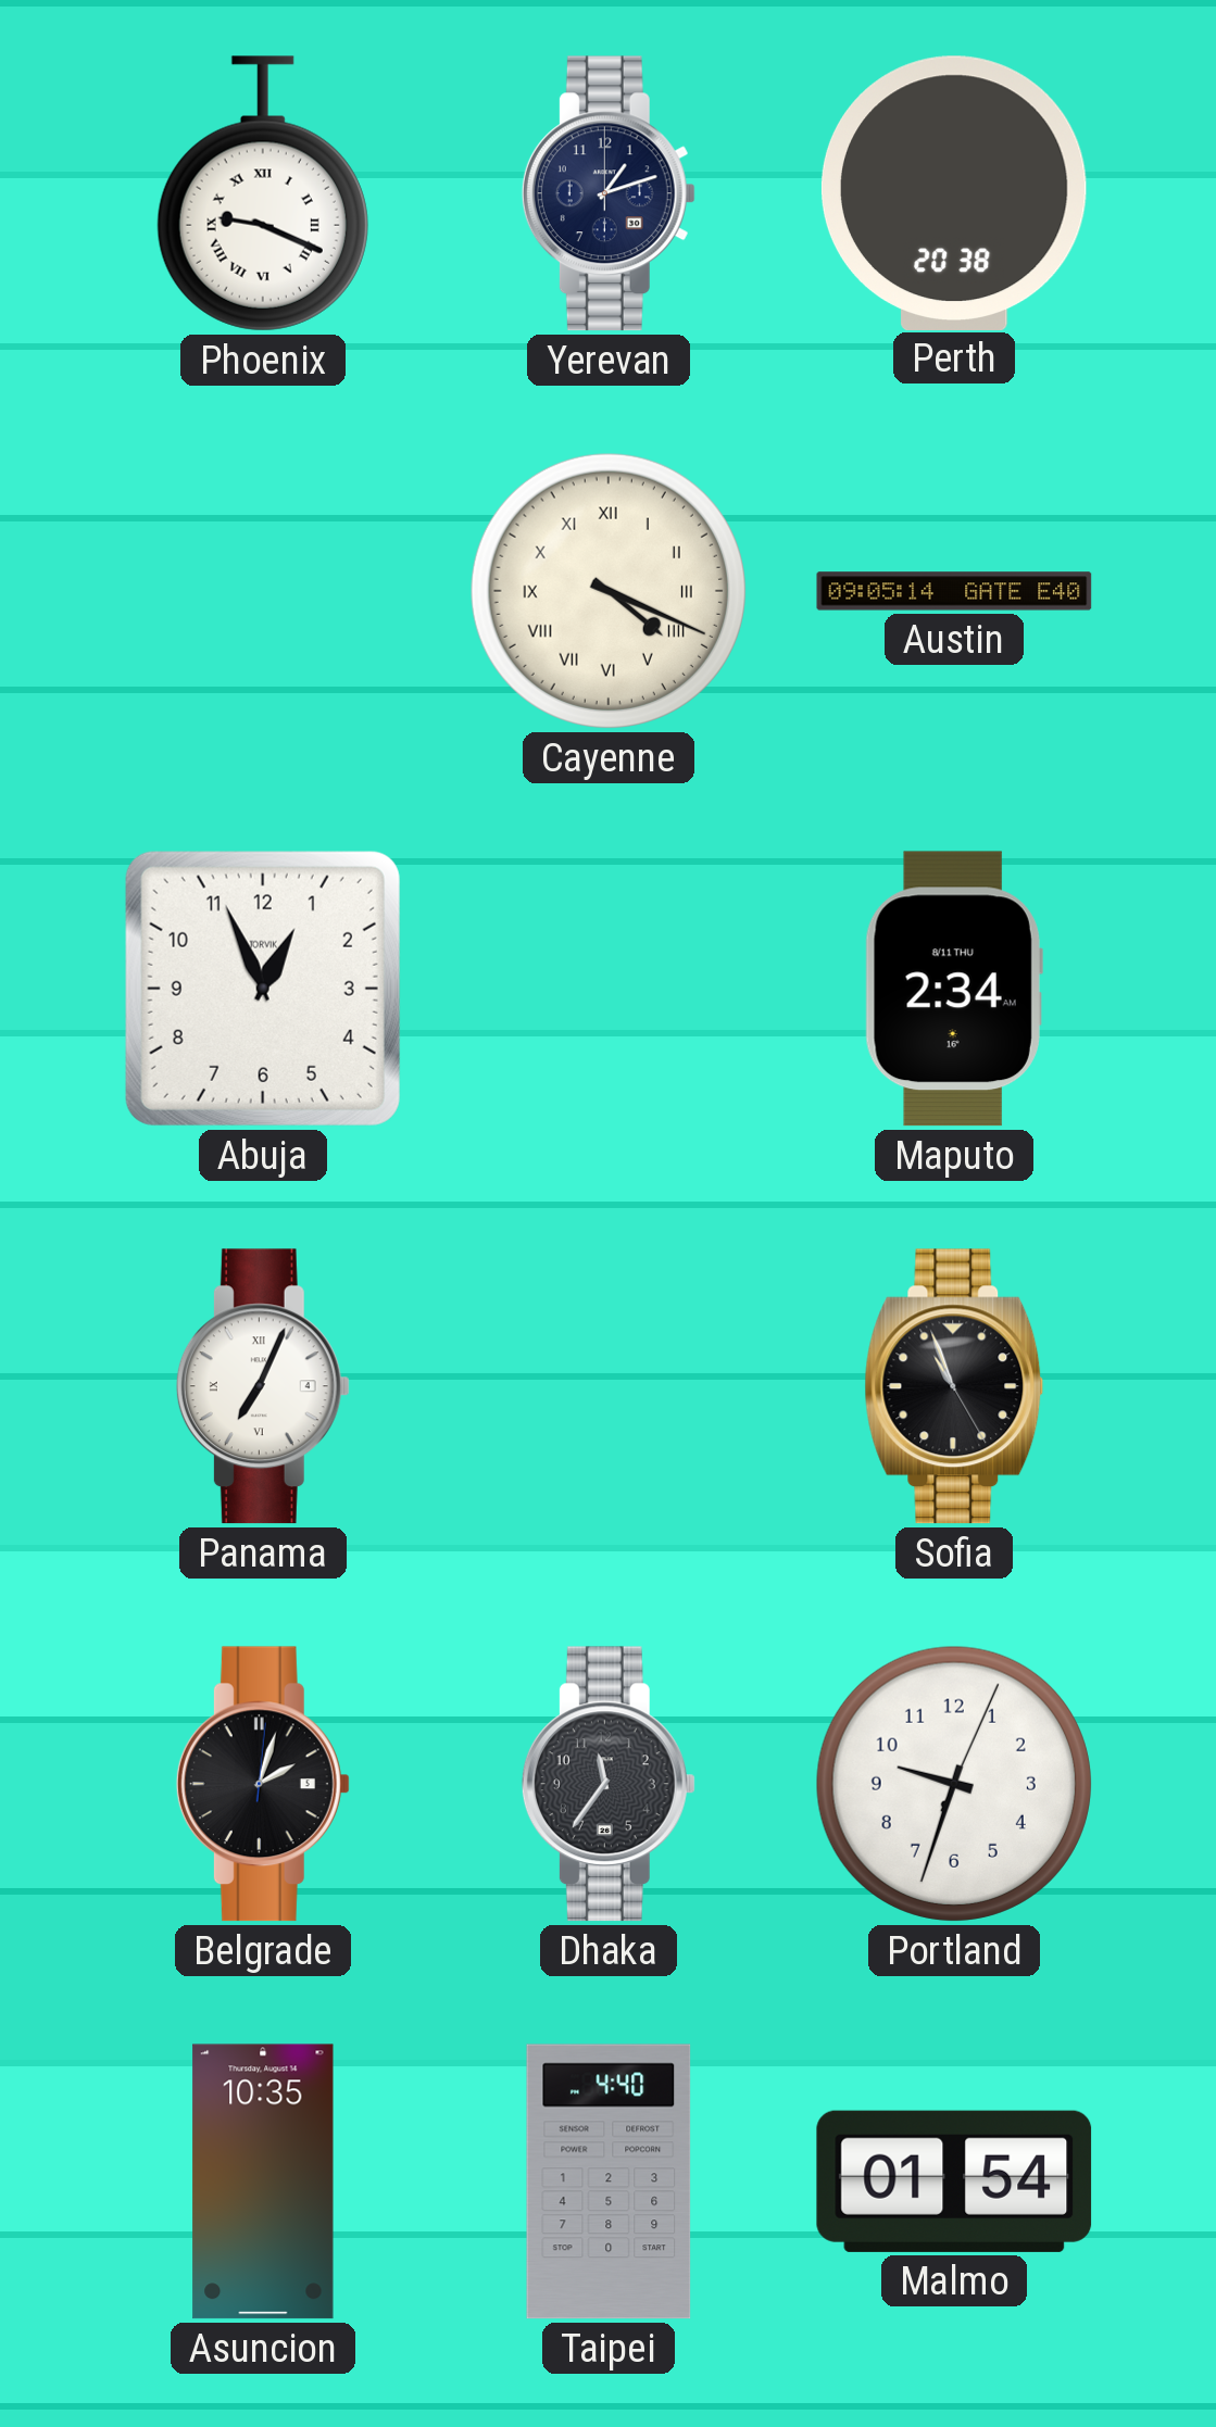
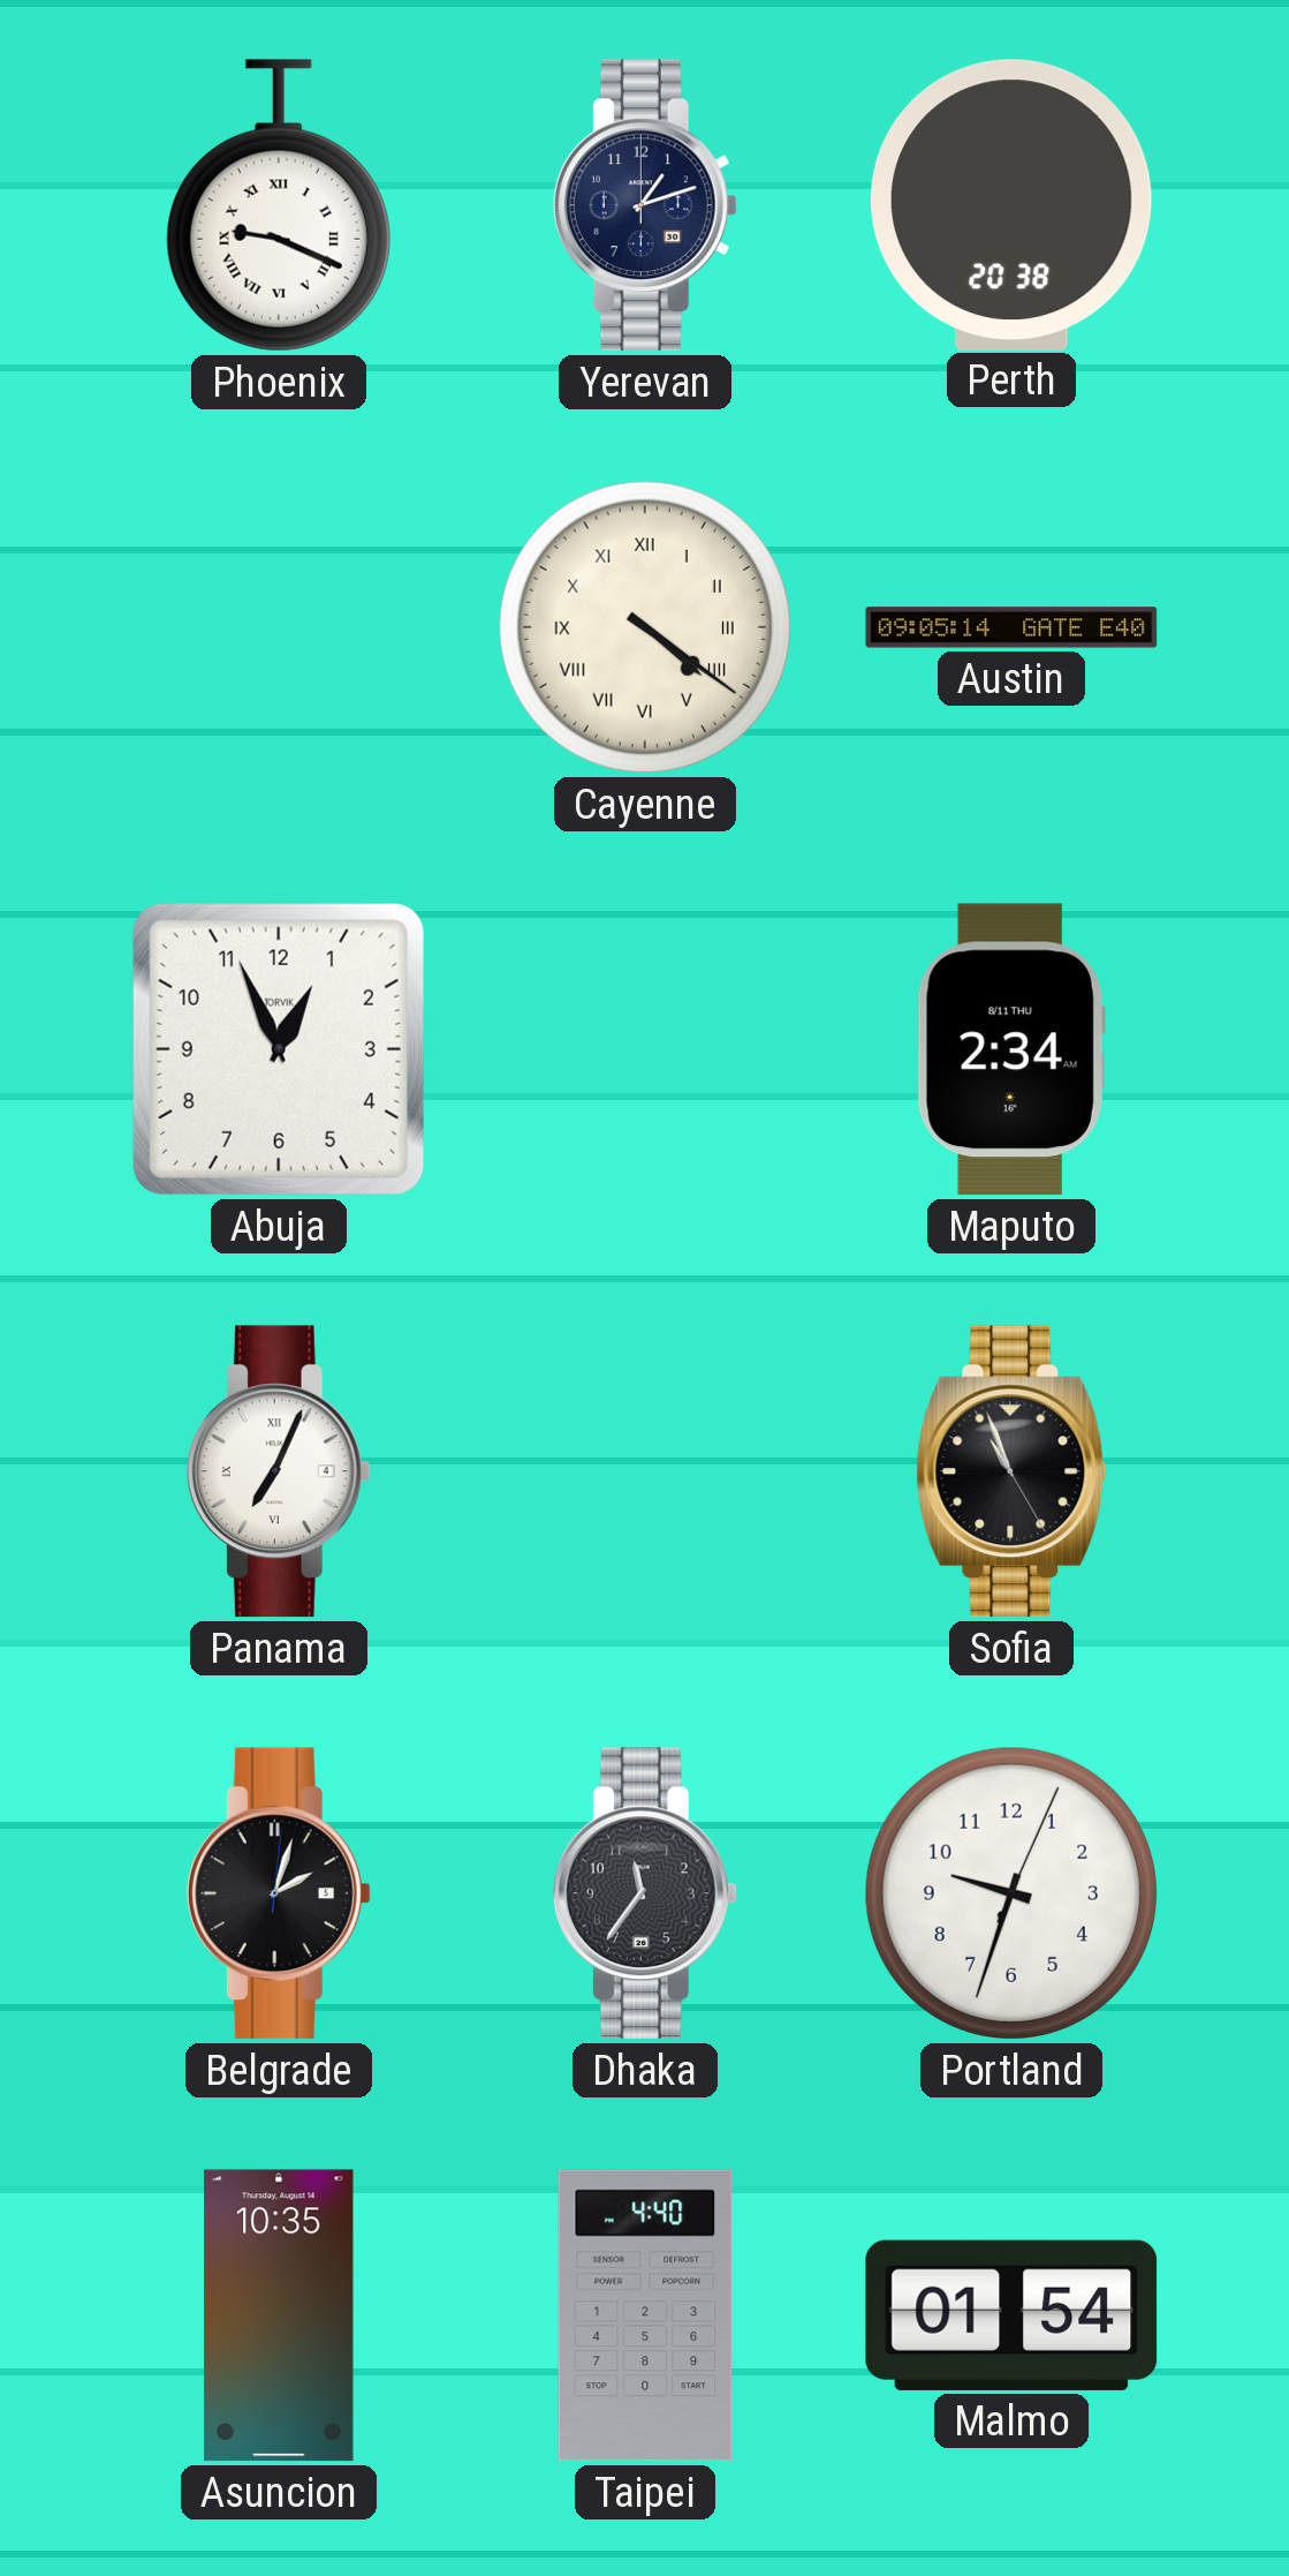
Cayenne: 4:19 -> 4:21
